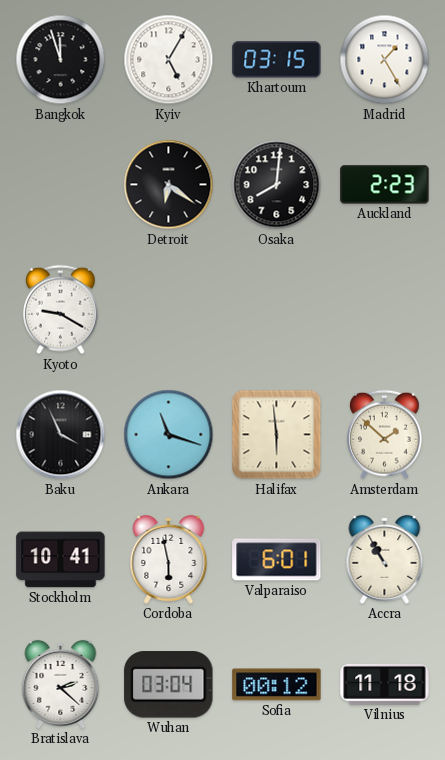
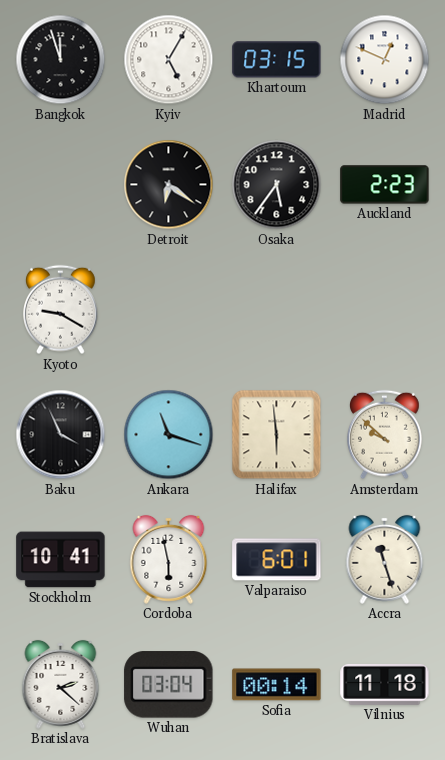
Madrid: 1:25 -> 12:49
Osaka: 8:01 -> 5:36
Amsterdam: 1:52 -> 9:52
Accra: 10:55 -> 11:27
Sofia: 00:12 -> 00:14
